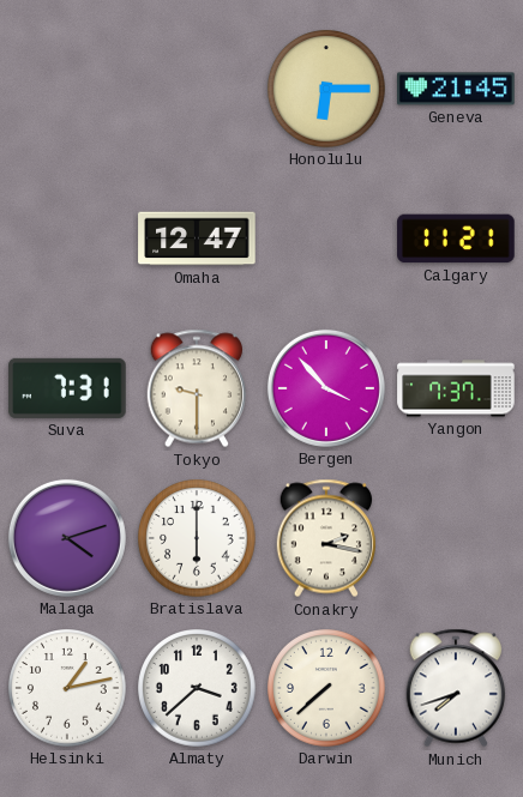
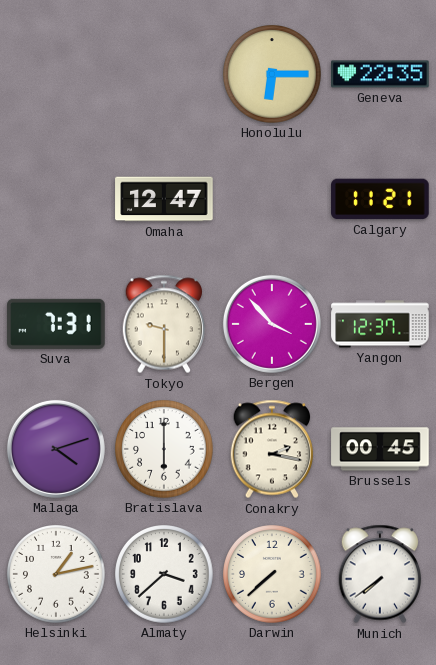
Geneva: 21:45 -> 22:35
Yangon: 7:37 -> 12:37
Brussels: none -> 00:45
Munich: 7:42 -> 7:39
